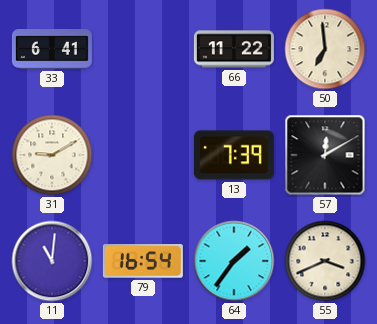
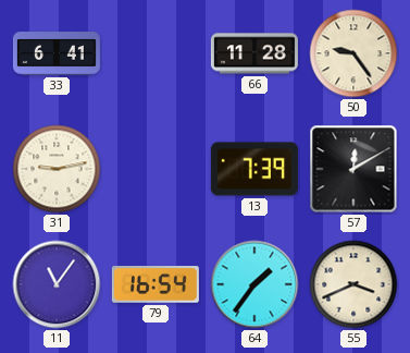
66: 11:22 -> 11:28
50: 6:59 -> 9:24
31: 9:10 -> 9:13
11: 11:01 -> 11:06
